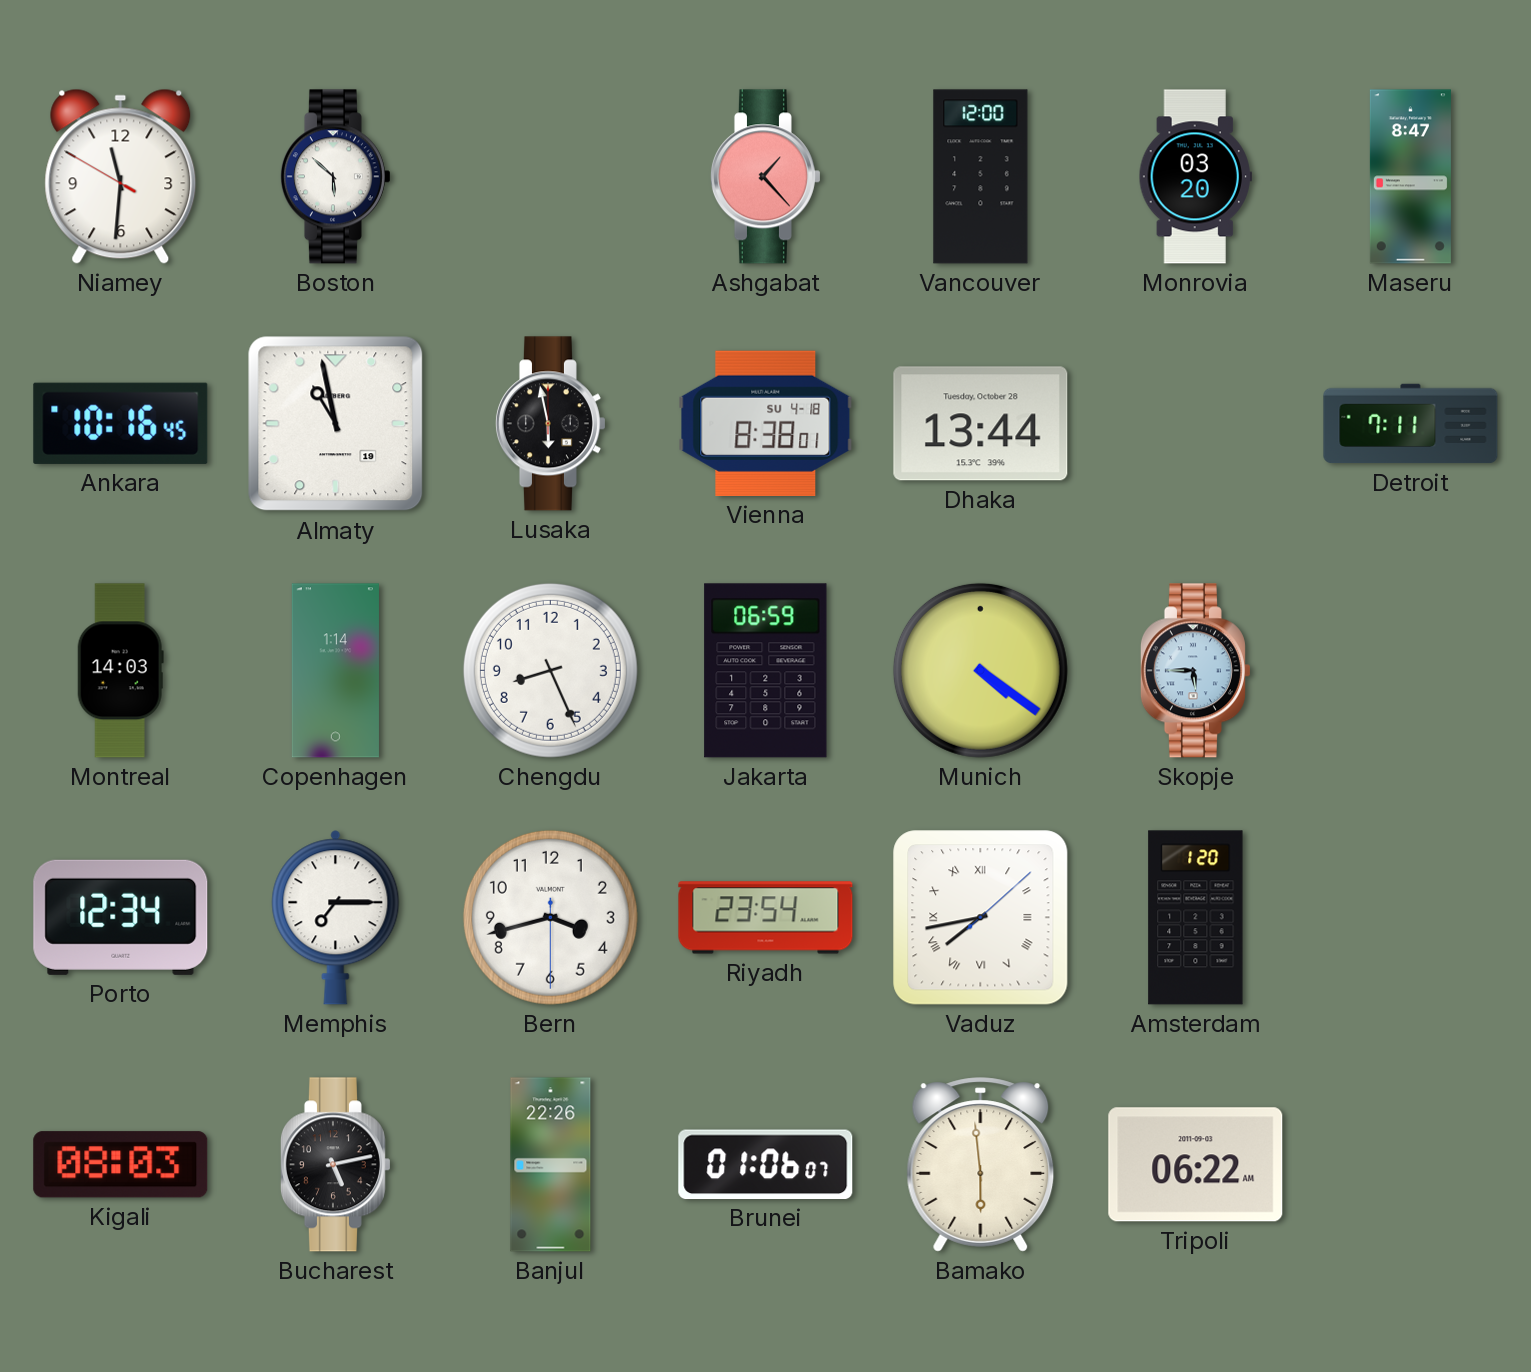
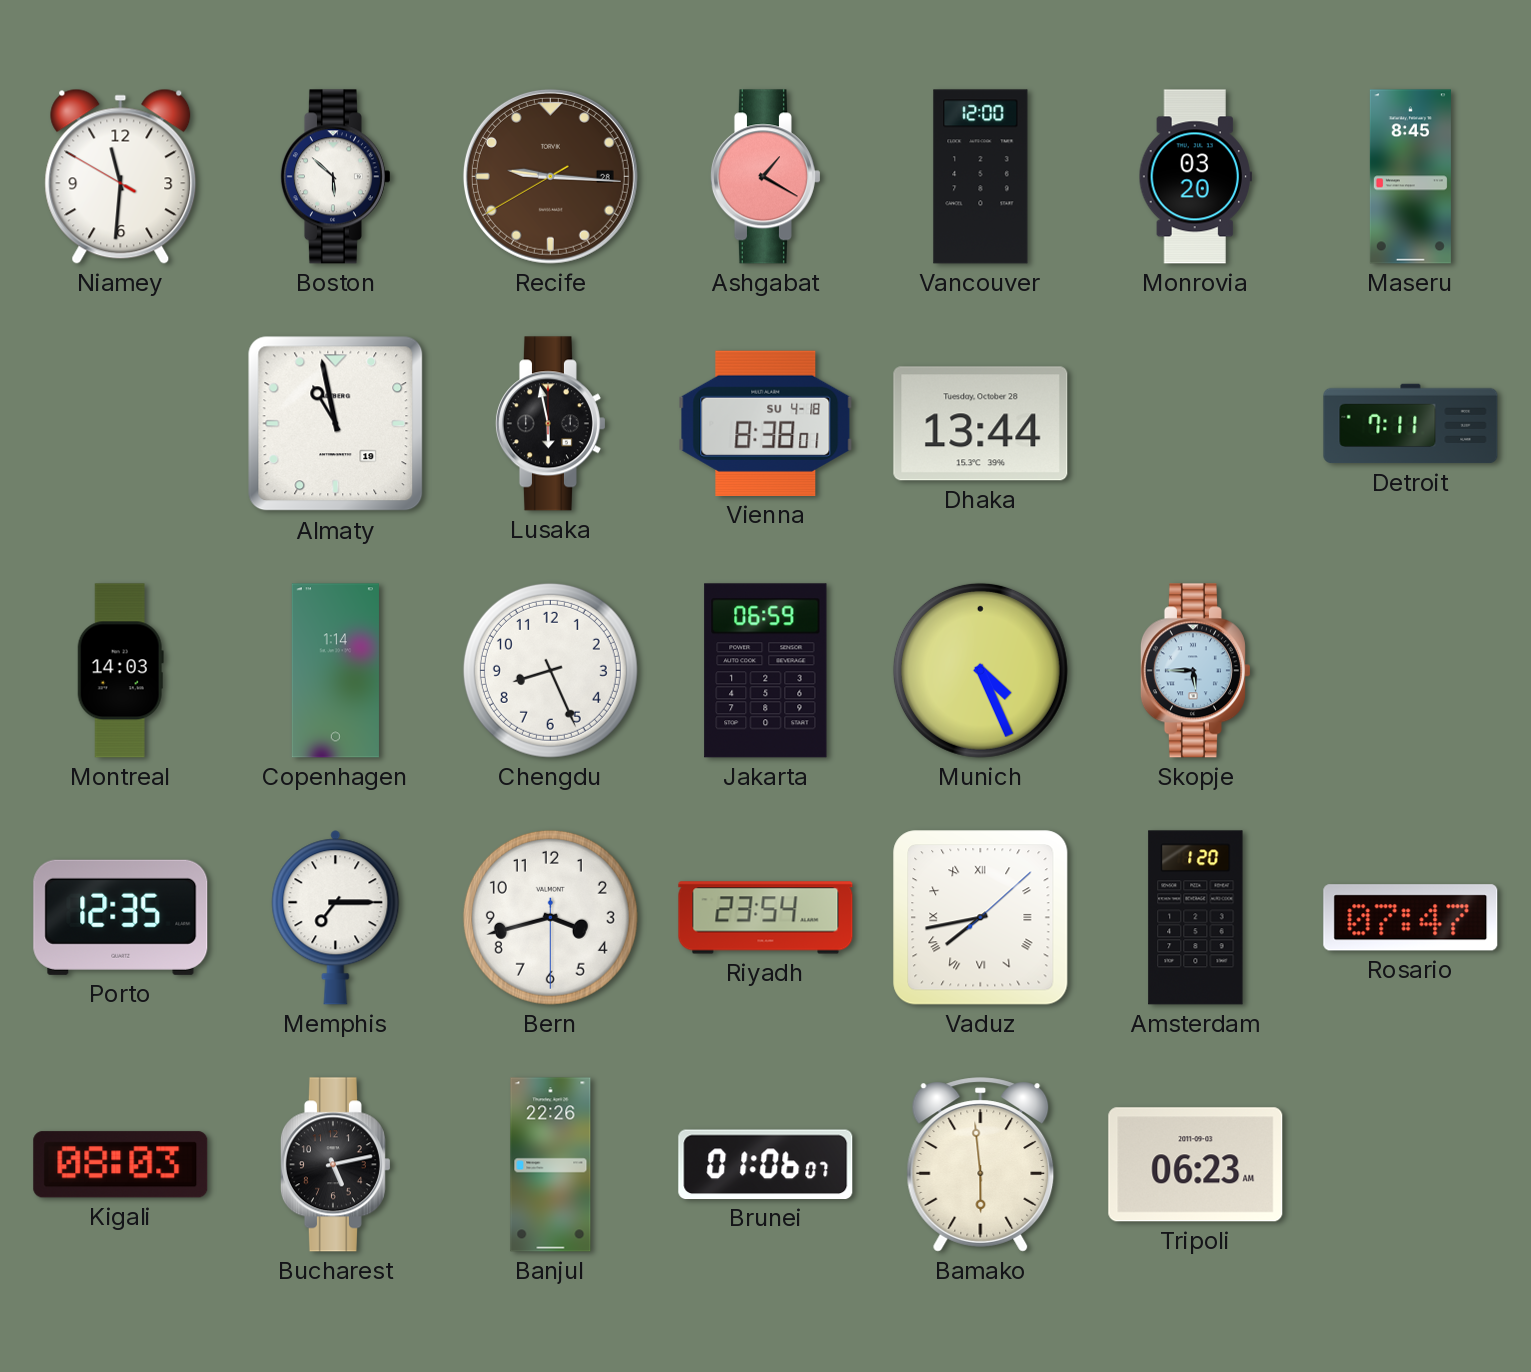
Recife: none -> 9:15
Ashgabat: 1:23 -> 1:20
Maseru: 8:47 -> 8:45
Ankara: 10:16 -> none
Munich: 4:21 -> 4:26
Porto: 12:34 -> 12:35
Rosario: none -> 07:47
Tripoli: 06:22 -> 06:23
